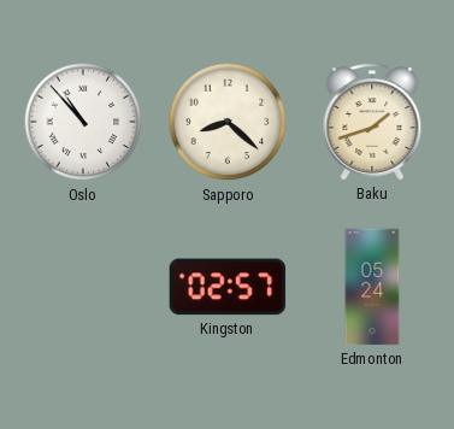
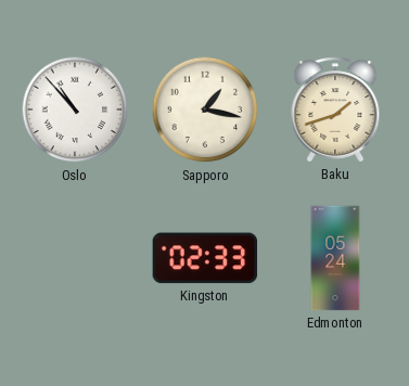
Sapporo: 8:22 -> 1:17
Kingston: 02:57 -> 02:33
